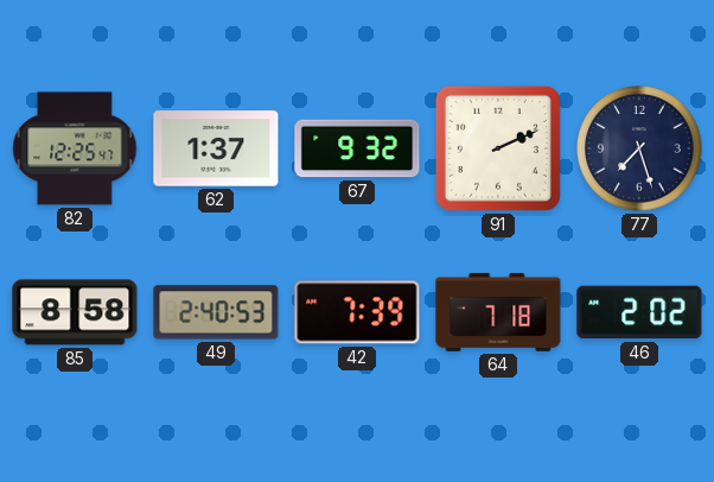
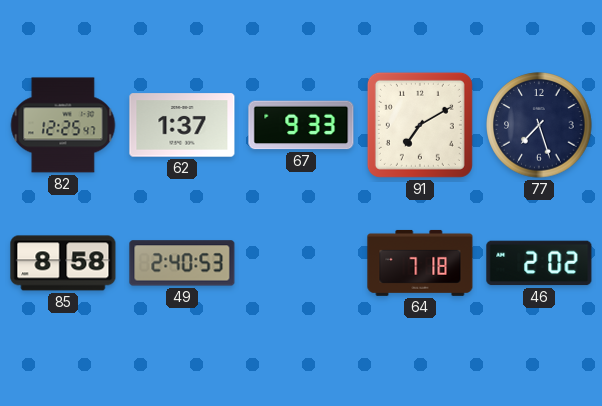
67: 9:32 -> 9:33
91: 2:11 -> 7:10
42: 7:39 -> none
